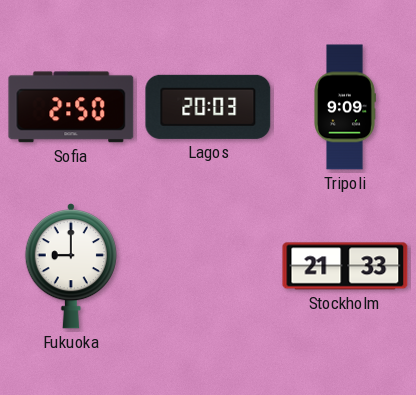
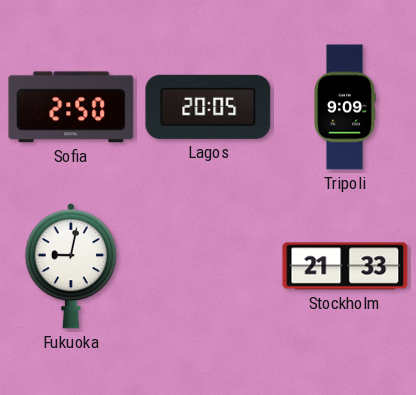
Lagos: 20:03 -> 20:05
Fukuoka: 9:00 -> 9:02
